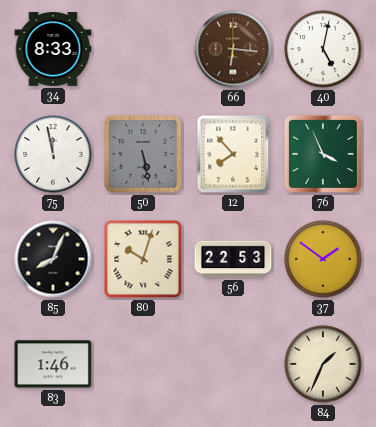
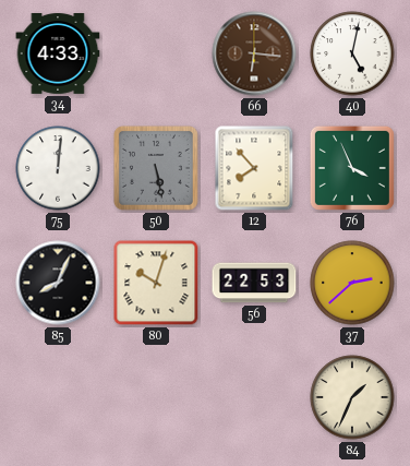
34: 8:33 -> 4:33
75: 11:58 -> 12:01
37: 1:51 -> 2:38
83: 1:46 -> none
